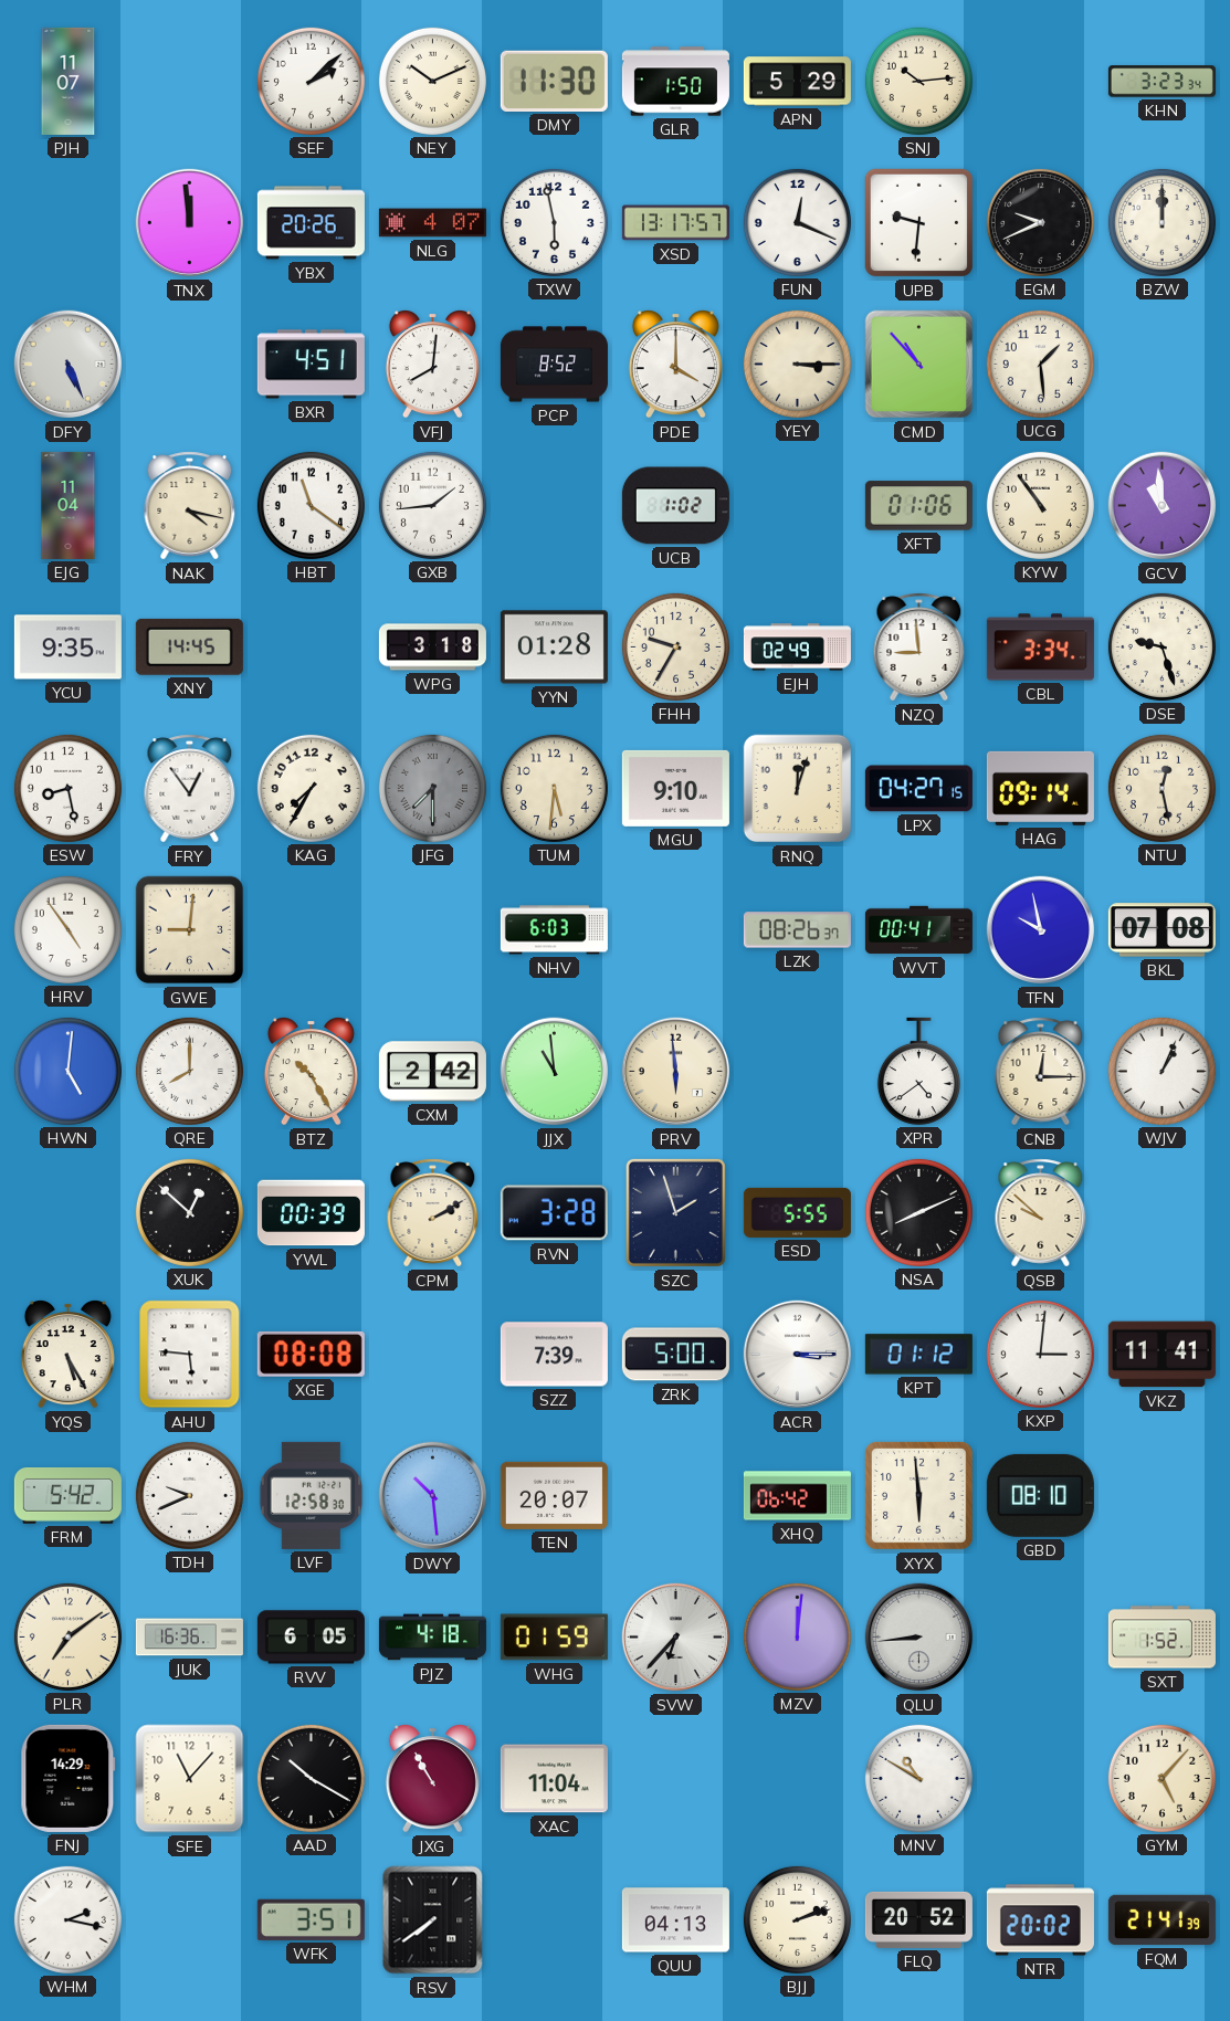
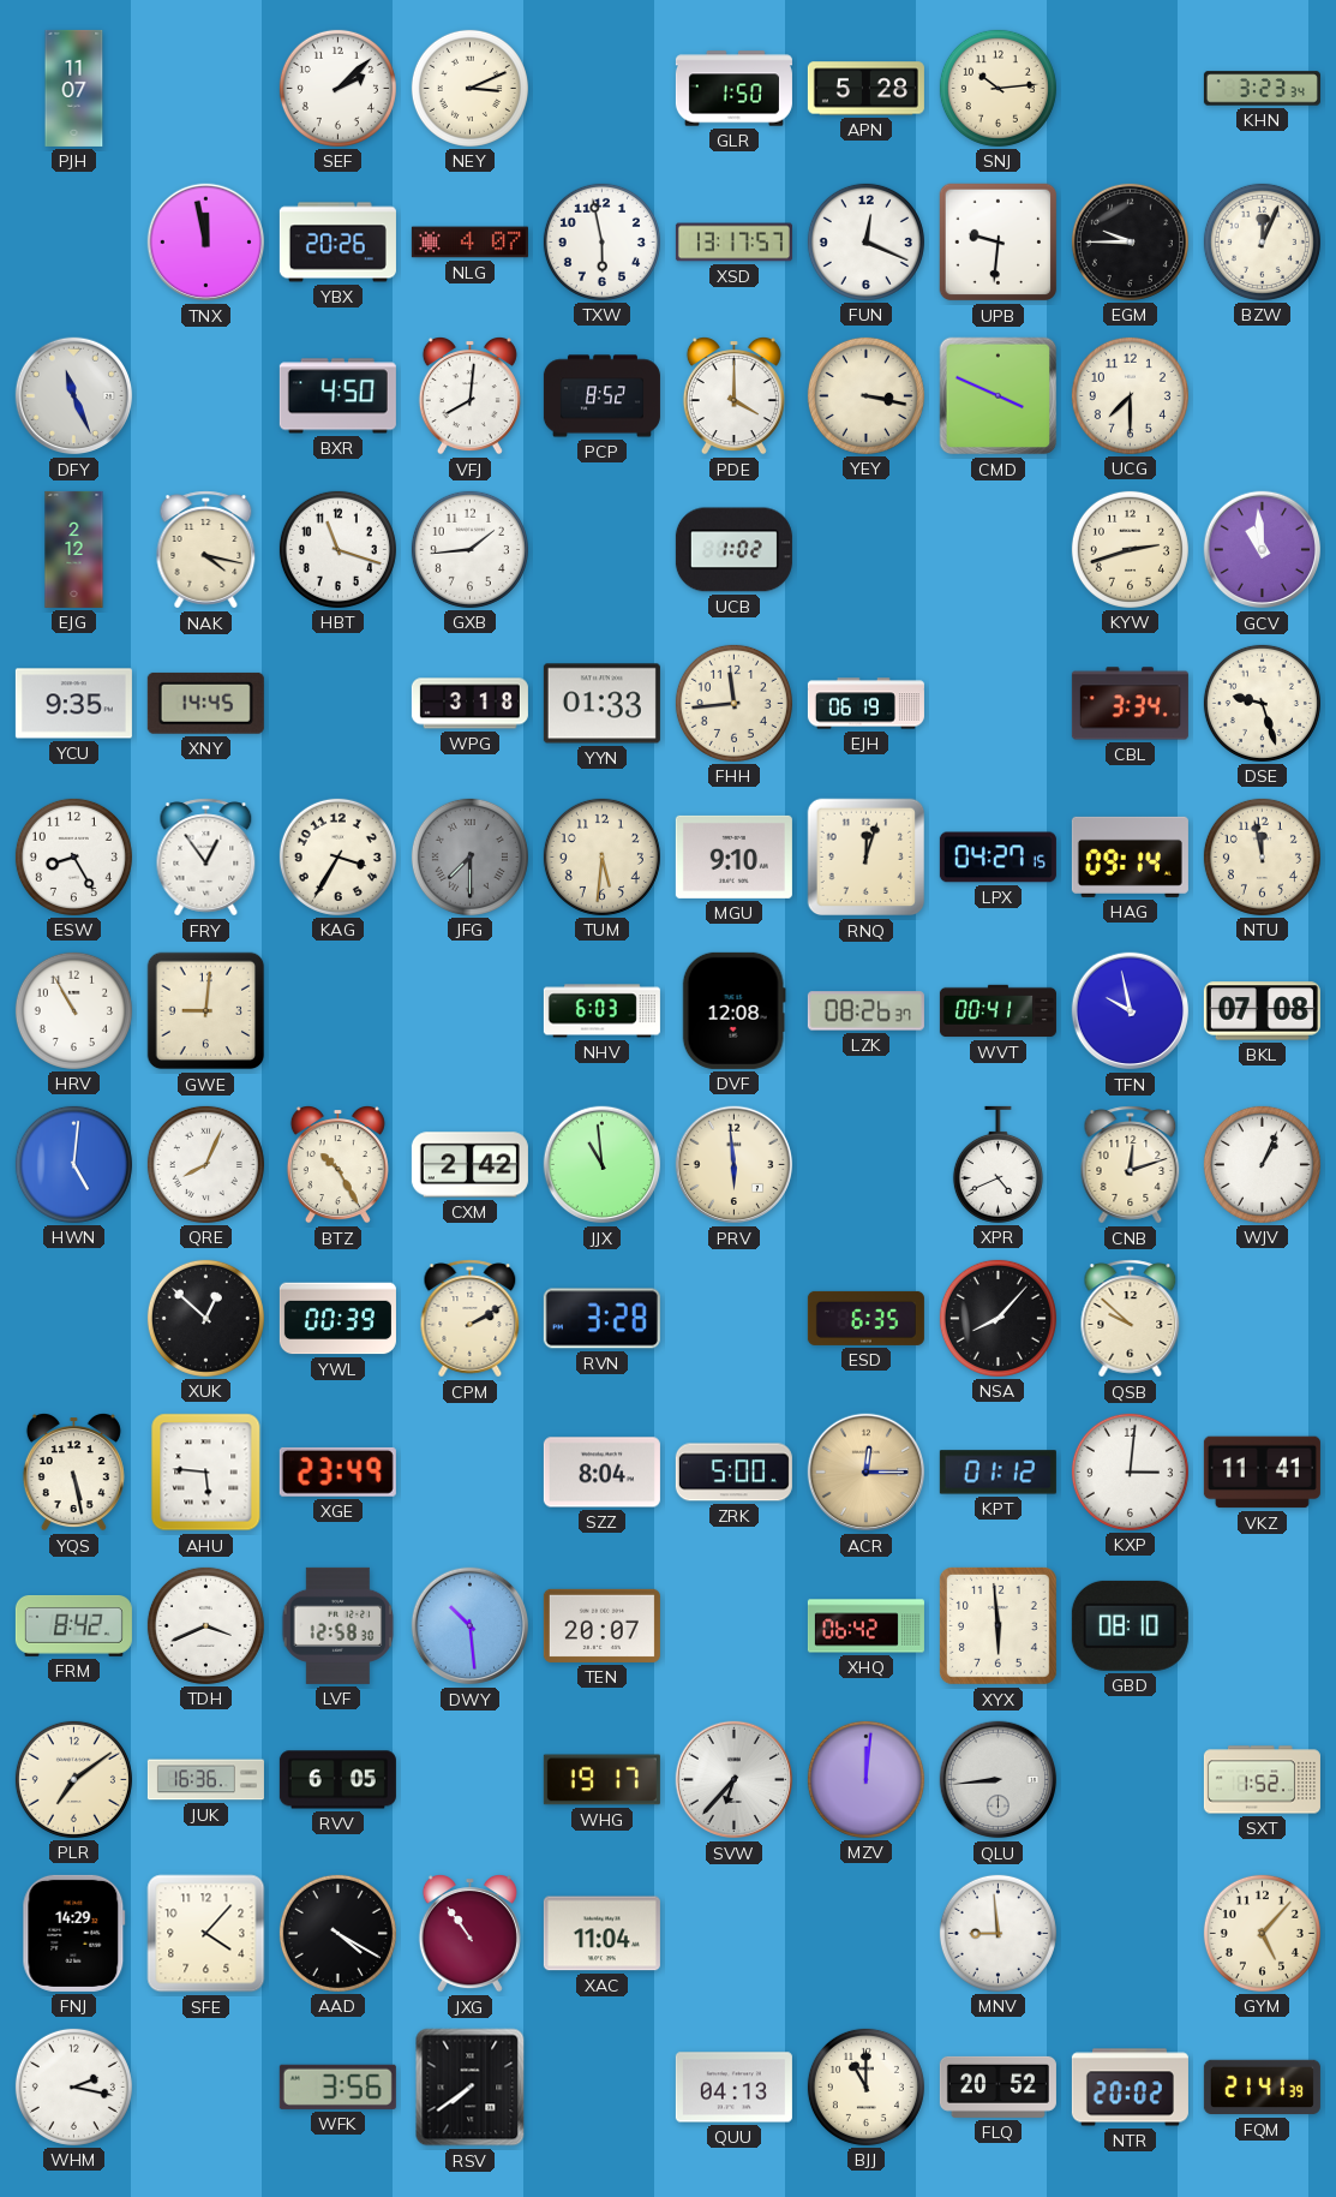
NEY: 10:11 -> 3:11
DMY: 11:30 -> none
APN: 5:29 -> 5:28
TNX: 11:59 -> 11:58
EGM: 9:41 -> 9:45
BZW: 12:00 -> 12:04
DFY: 5:26 -> 11:26
BXR: 4:51 -> 4:50
YEY: 3:15 -> 3:17
CMD: 10:53 -> 3:49
UCG: 1:29 -> 7:30
EJG: 11:04 -> 2:12
HBT: 11:21 -> 11:18
XFT: 01:06 -> none
KYW: 10:54 -> 2:42
YYN: 01:28 -> 01:33
FHH: 9:35 -> 11:44
EJH: 02:49 -> 06:19
NZQ: 8:59 -> none
ESW: 8:28 -> 8:25
KAG: 7:35 -> 3:35
NTU: 12:28 -> 11:58
HRV: 4:54 -> 10:55
DVF: none -> 12:08
QRE: 8:00 -> 8:04
XPR: 4:39 -> 4:41
CNB: 12:15 -> 12:12
SZC: 1:57 -> none
ESD: 5:55 -> 6:35
NSA: 8:11 -> 8:07
YQS: 5:25 -> 5:28
XGE: 08:08 -> 23:49
SZZ: 7:39 -> 8:04
ACR: 3:15 -> 12:15
ACR dial: white -> champagne
FRM: 5:42 -> 8:42
TDH: 9:41 -> 3:41
PJZ: 4:18 -> none
WHG: 01:59 -> 19:17
SFE: 11:07 -> 4:07
AAD: 10:20 -> 4:20
JXG: 10:55 -> 10:54
MNV: 10:50 -> 8:59
WFK: 3:51 -> 3:56
BJJ: 2:12 -> 11:00
